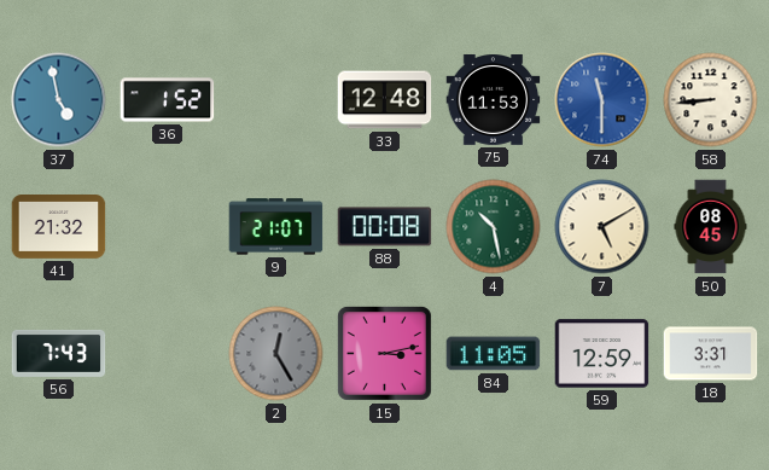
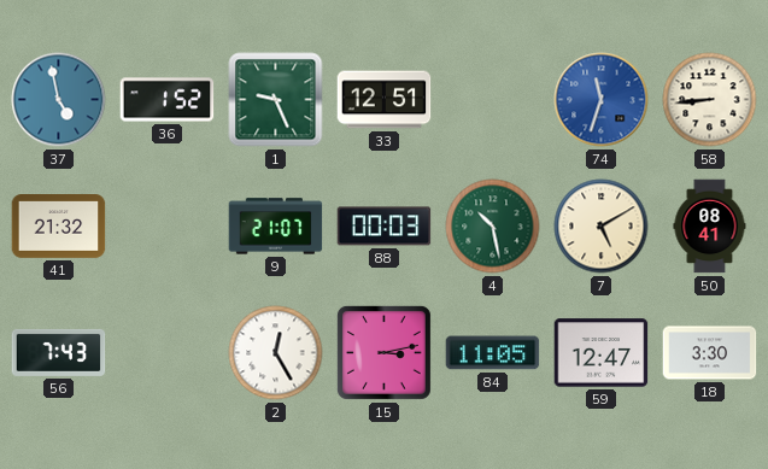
1: none -> 9:26
33: 12:48 -> 12:51
75: 11:53 -> none
74: 11:30 -> 11:33
88: 00:08 -> 00:03
50: 08:45 -> 08:41
2 dial: grey -> white
59: 12:59 -> 12:47
18: 3:31 -> 3:30
